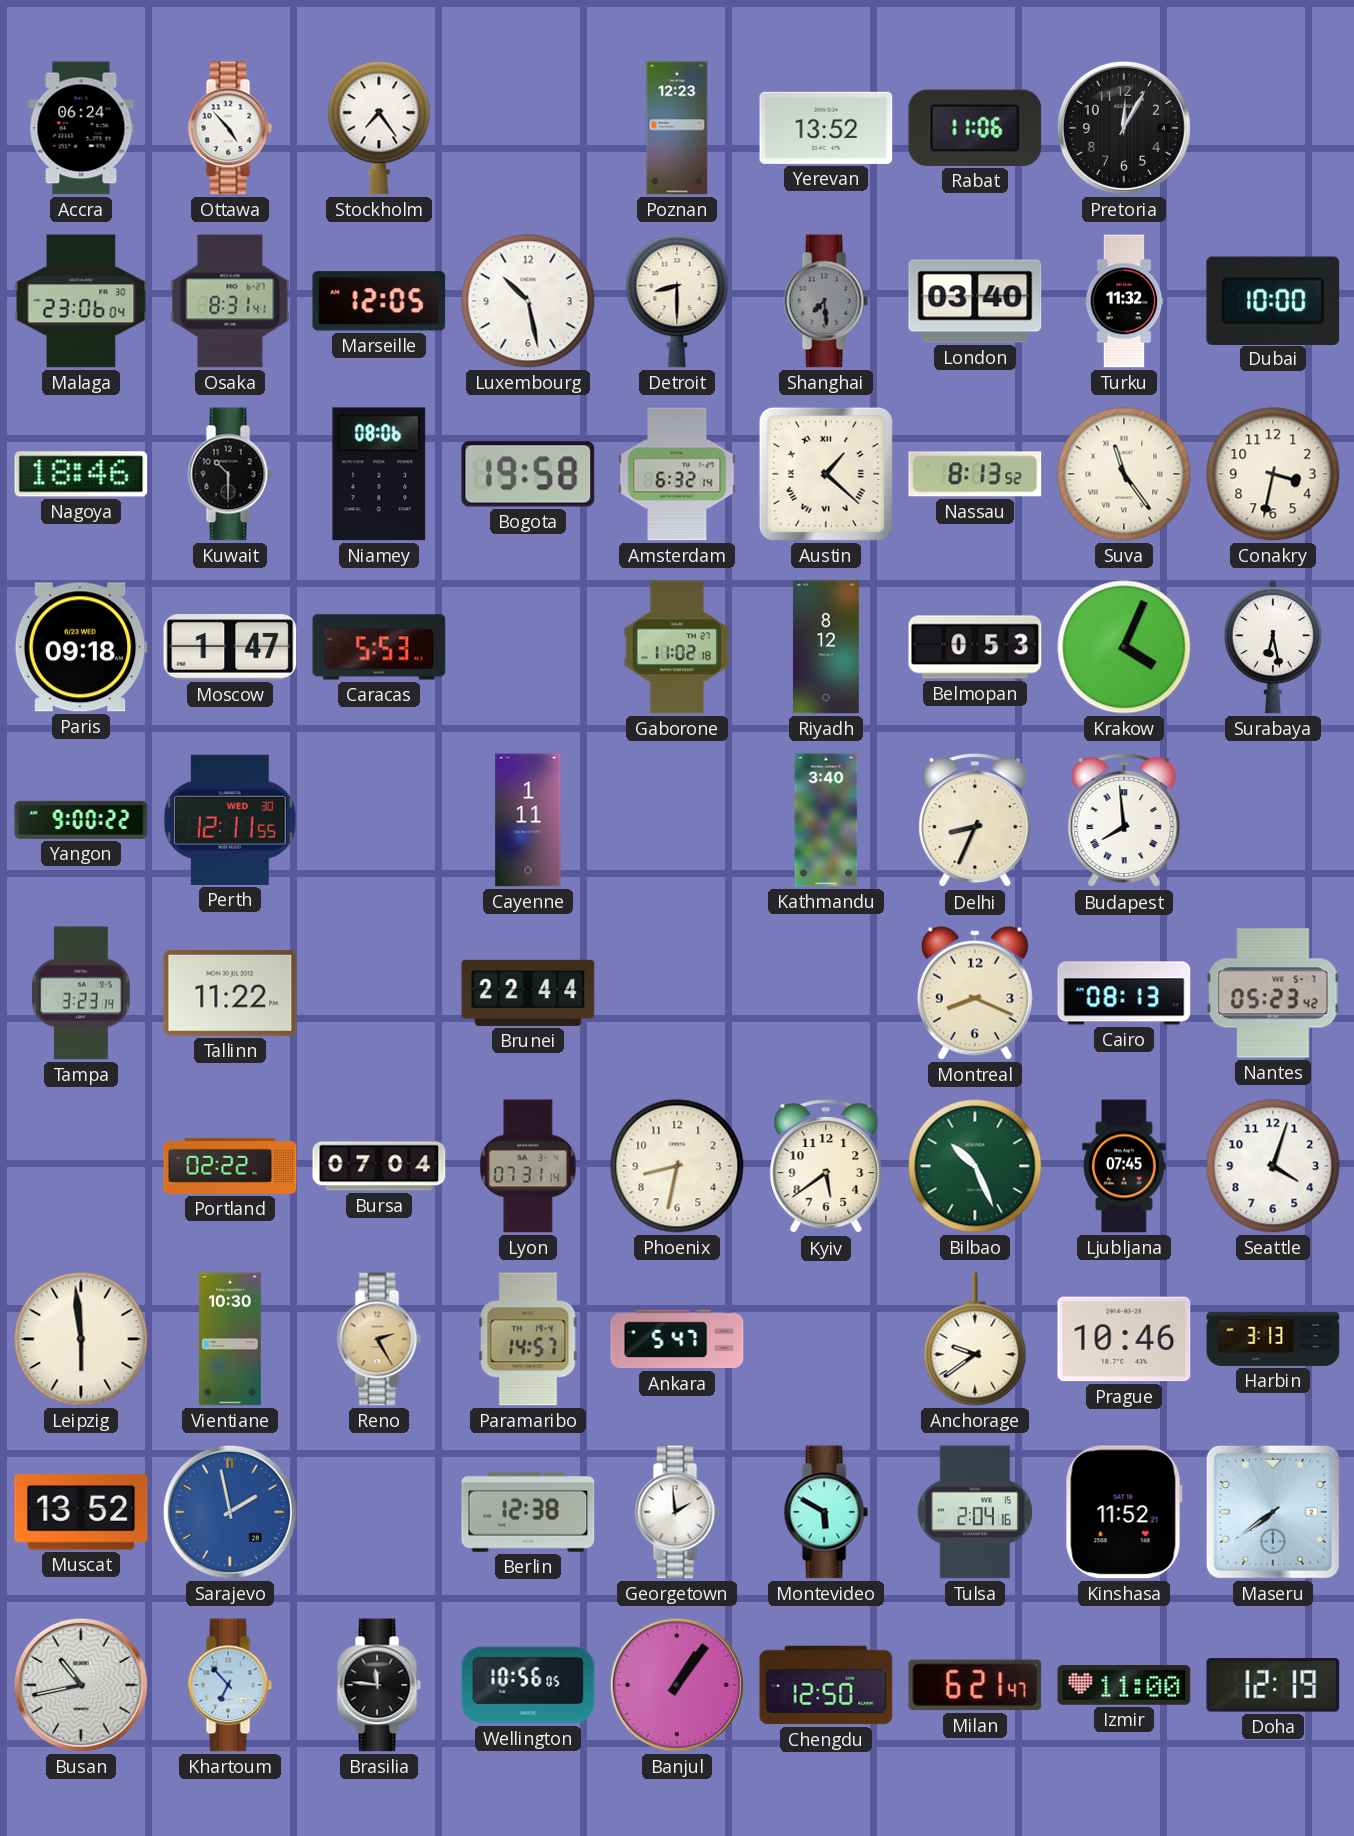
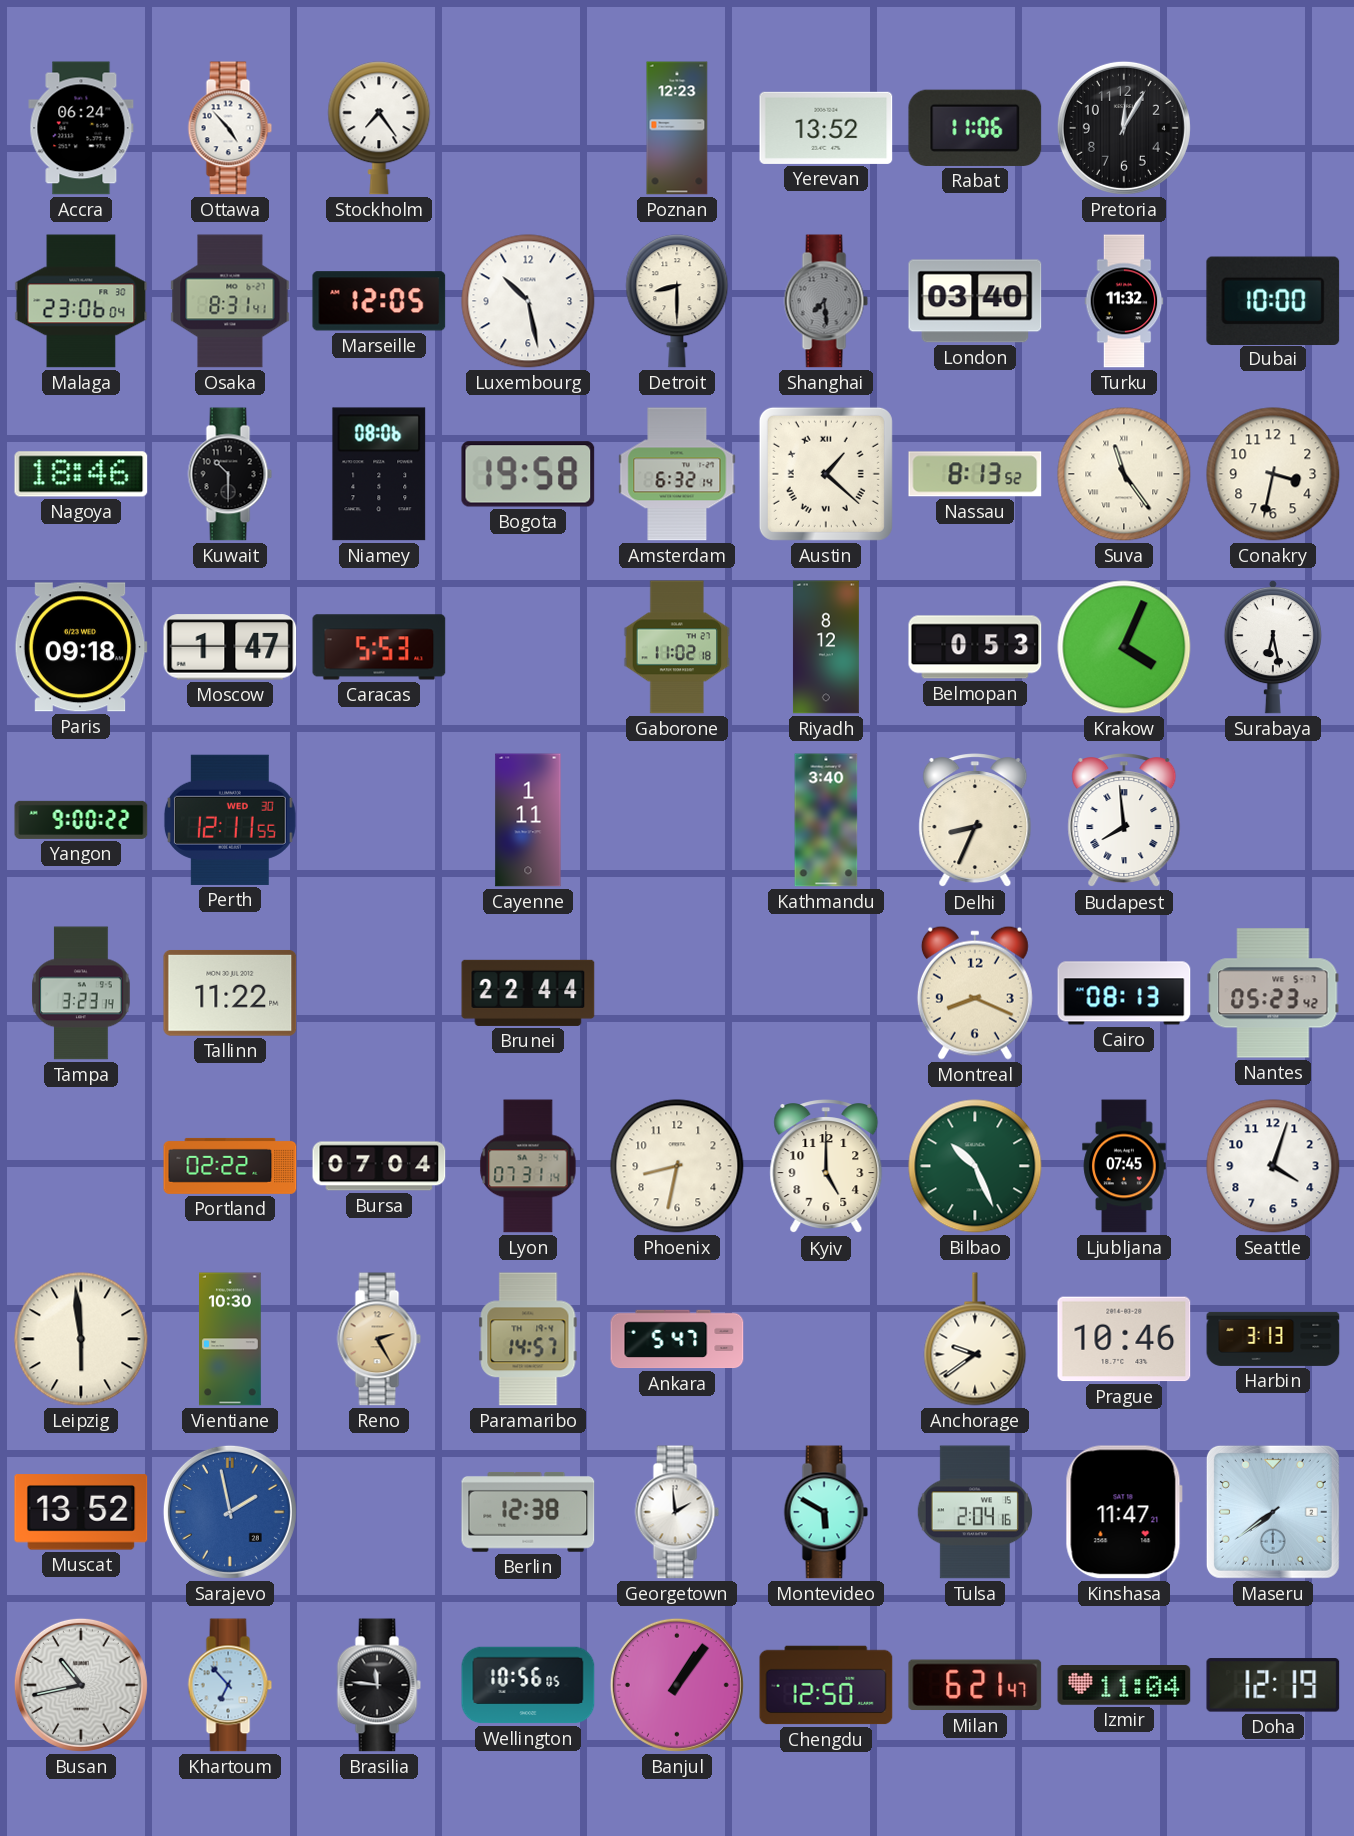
Kyiv: 5:39 -> 5:00
Kinshasa: 11:52 -> 11:47
Izmir: 11:00 -> 11:04
